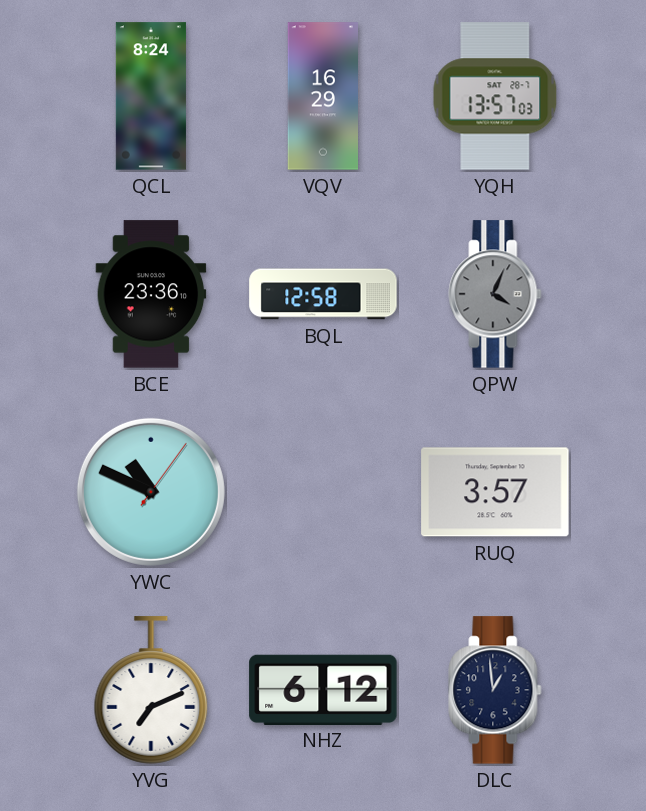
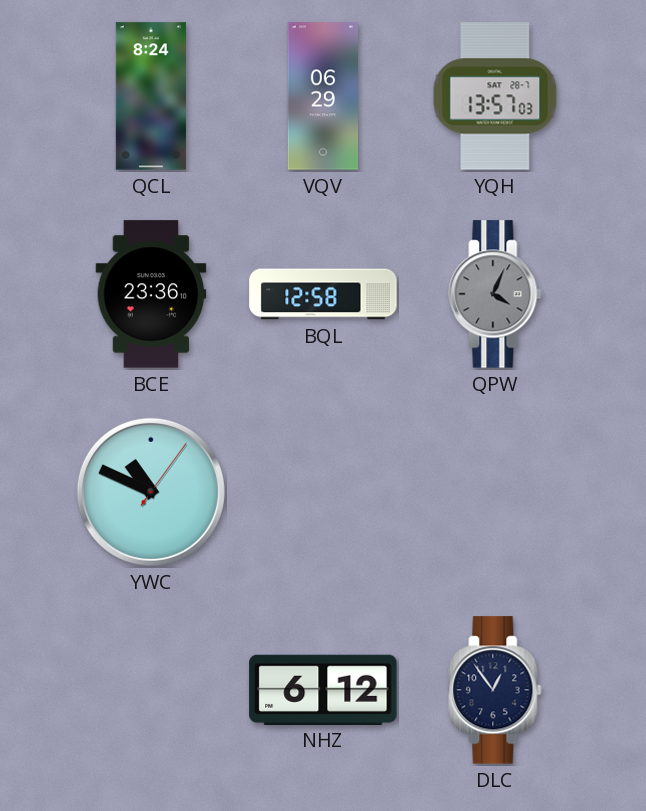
VQV: 16:29 -> 06:29
RUQ: 3:57 -> none
YVG: 7:11 -> none
DLC: 12:59 -> 12:54
